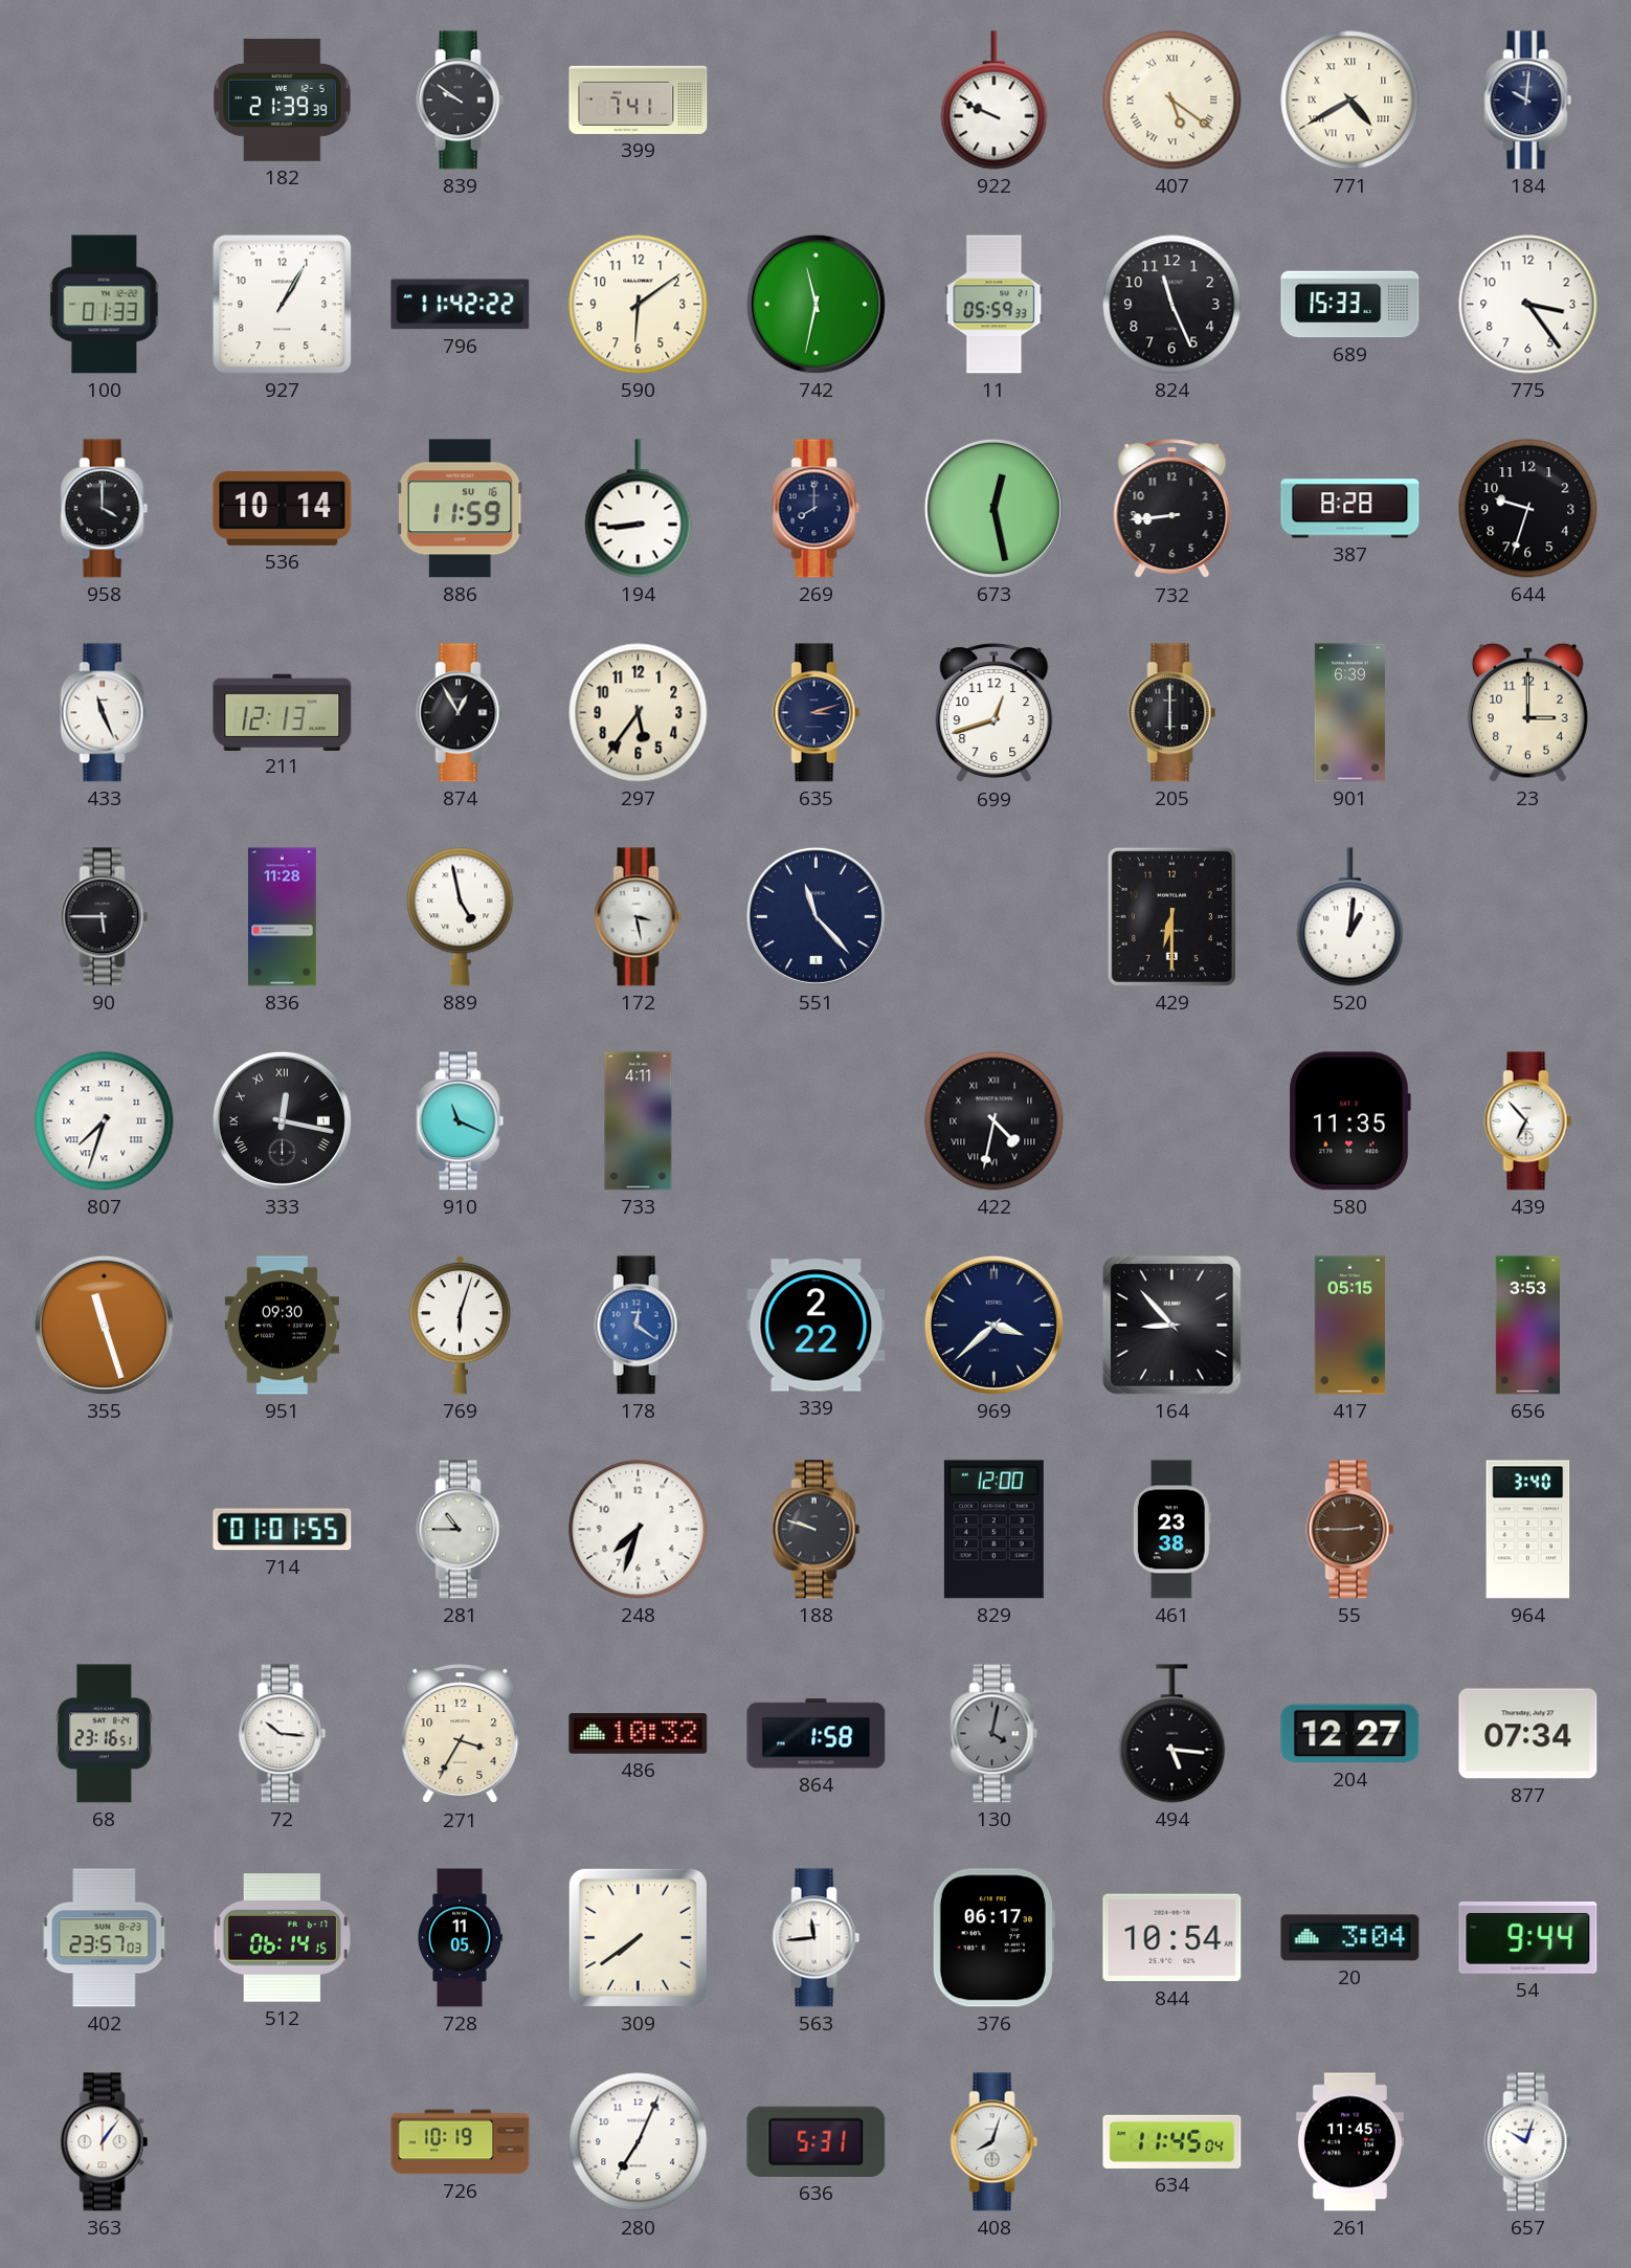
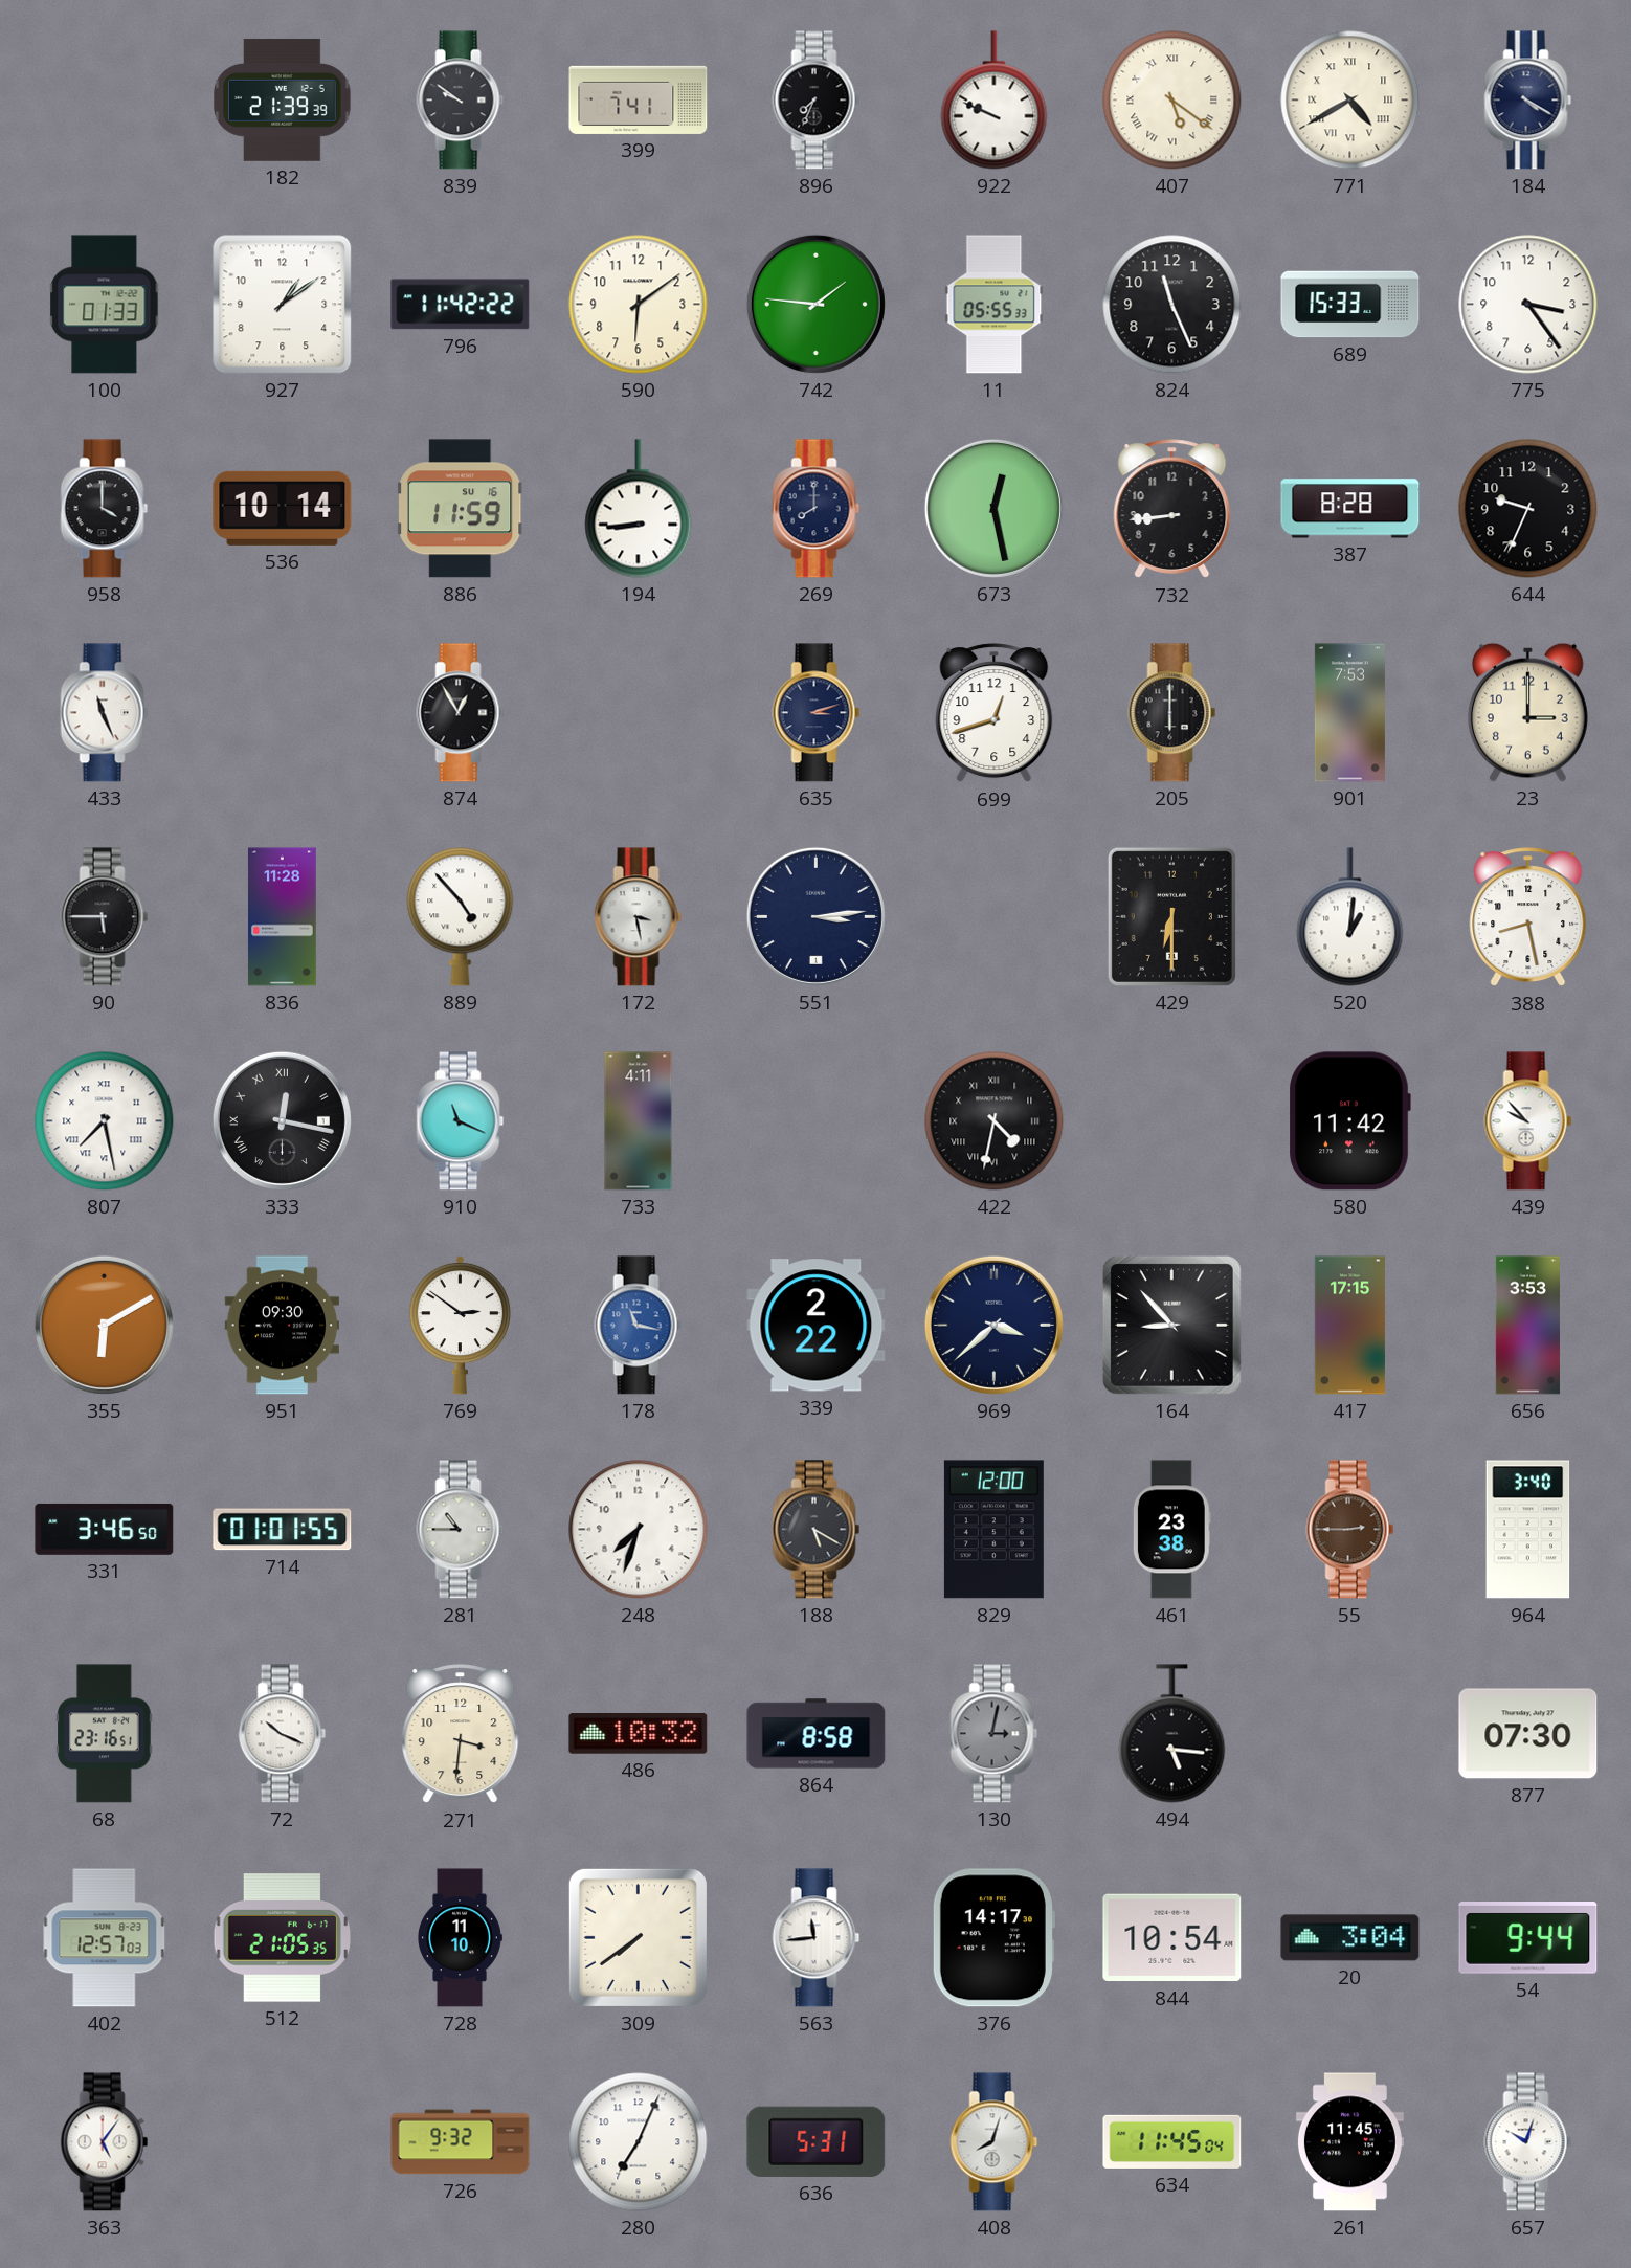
896: none -> 7:34
184: 10:01 -> 4:20
927: 1:05 -> 1:09
742: 11:32 -> 1:46
11: 05:59 -> 05:55
644: 9:33 -> 9:34
211: 12:13 -> none
297: 5:36 -> none
901: 6:39 -> 7:53
889: 4:58 -> 4:53
551: 11:23 -> 3:14
388: none -> 8:28
807: 7:33 -> 7:28
580: 11:35 -> 11:42
439: 6:53 -> 9:53
355: 11:27 -> 6:10
769: 6:03 -> 2:51
178: 12:21 -> 11:17
417: 05:15 -> 17:15
331: none -> 3:46
188: 9:48 -> 5:20
72: 10:16 -> 10:19
271: 3:35 -> 3:31
864: 1:58 -> 8:58
130: 4:02 -> 3:02
204: 12:27 -> none
877: 07:34 -> 07:30
402: 23:57 -> 12:57
512: 06:14 -> 21:05
728: 11:05 -> 11:10
376: 06:17 -> 14:17
363: 1:06 -> 5:06
726: 10:19 -> 9:32
